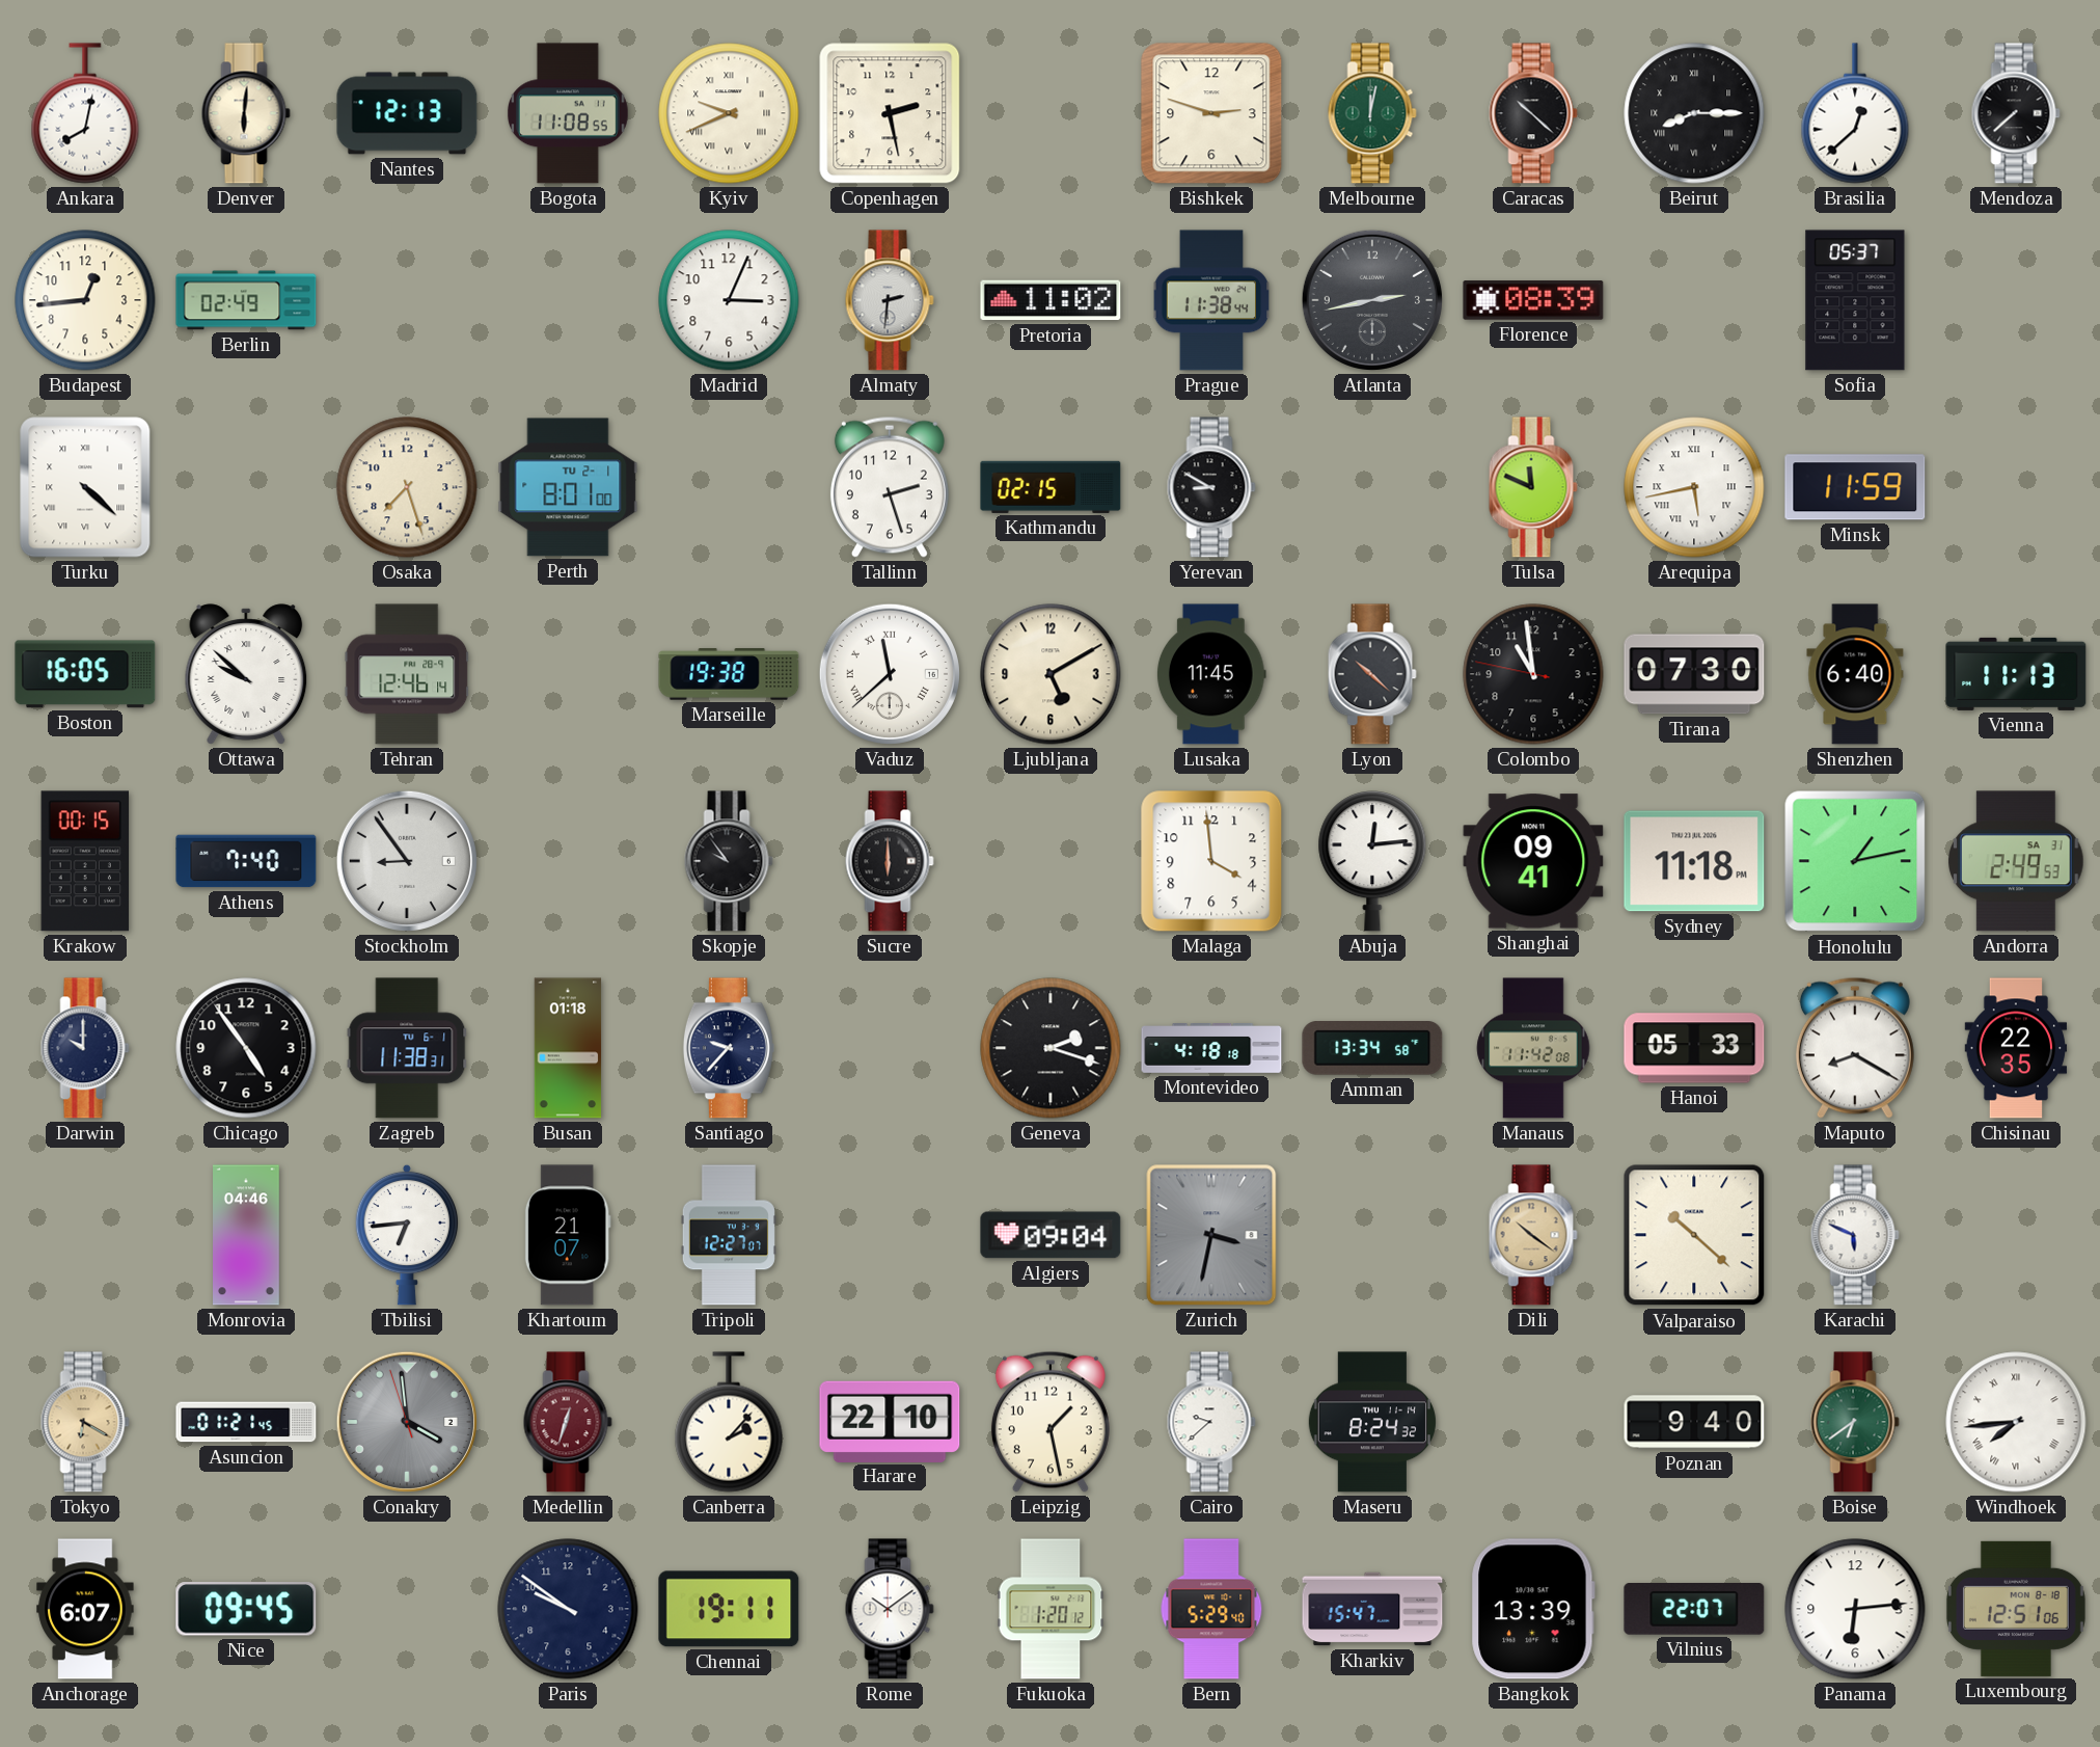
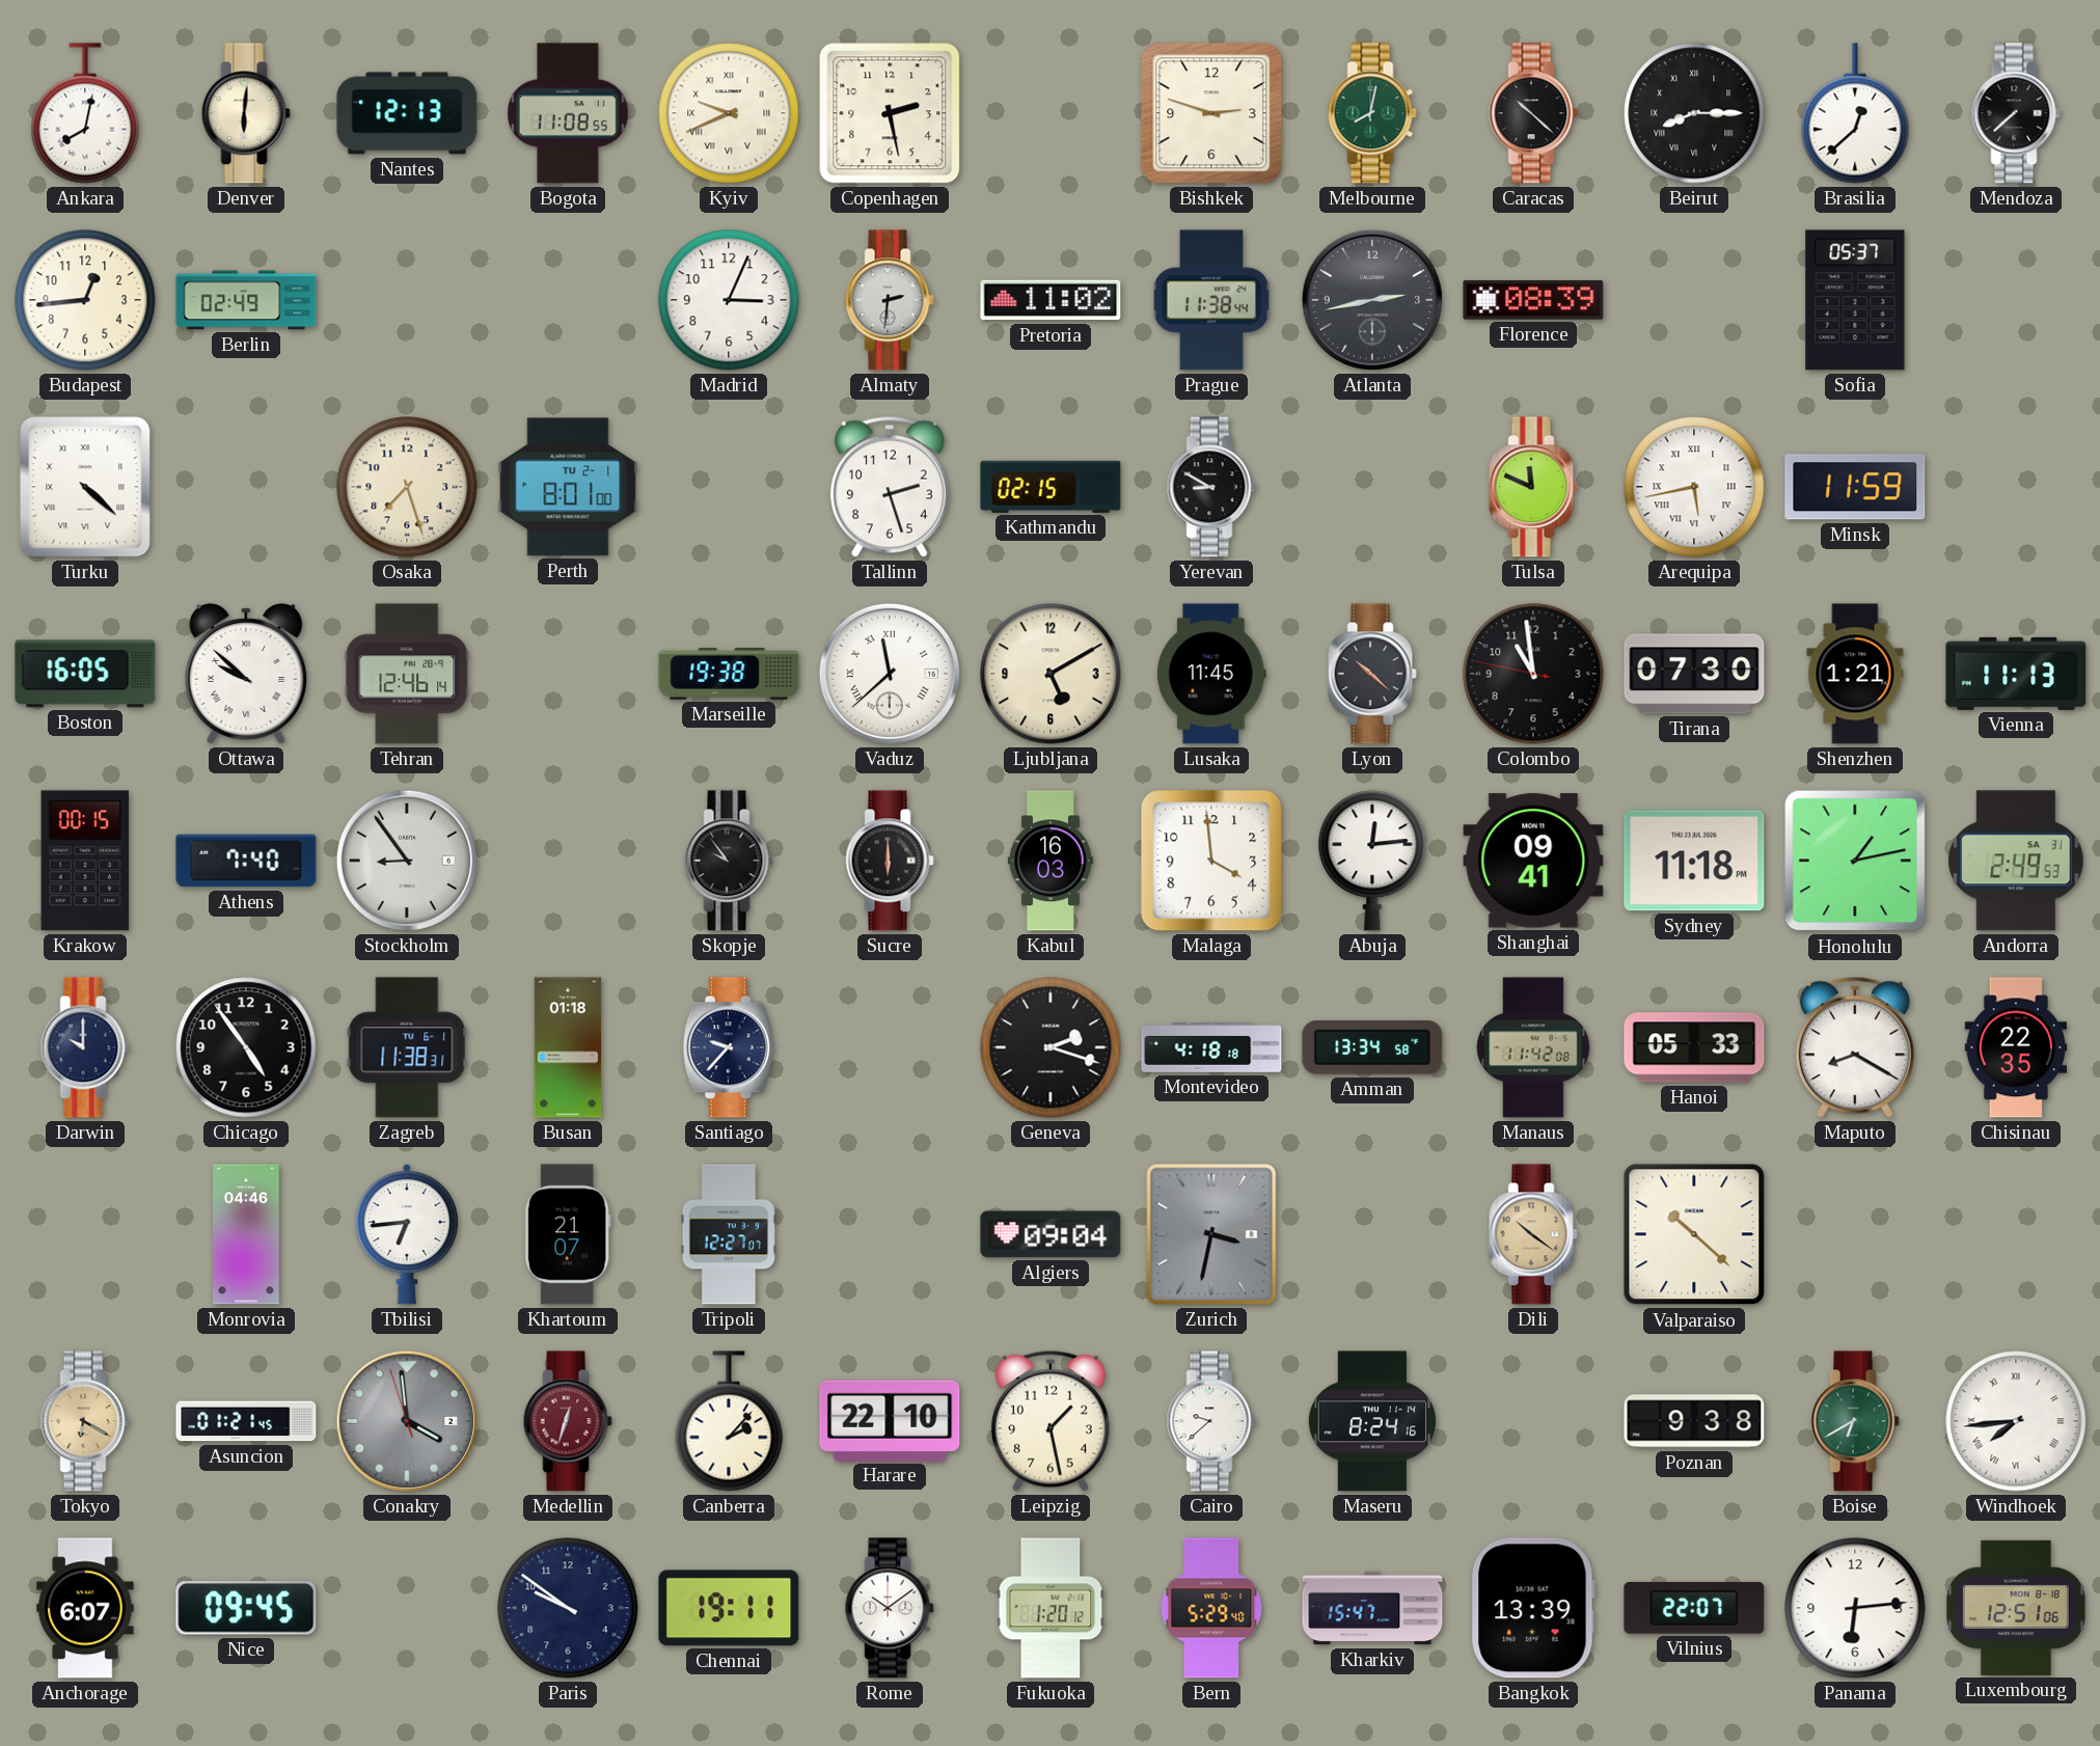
Melbourne: 12:02 -> 8:02
Shenzhen: 6:40 -> 1:21
Kabul: none -> 16:03
Karachi: 5:49 -> none
Maseru: 8:24:32 -> 8:24:16
Poznan: 9:40 -> 9:38
Boise: 6:39 -> 6:40
